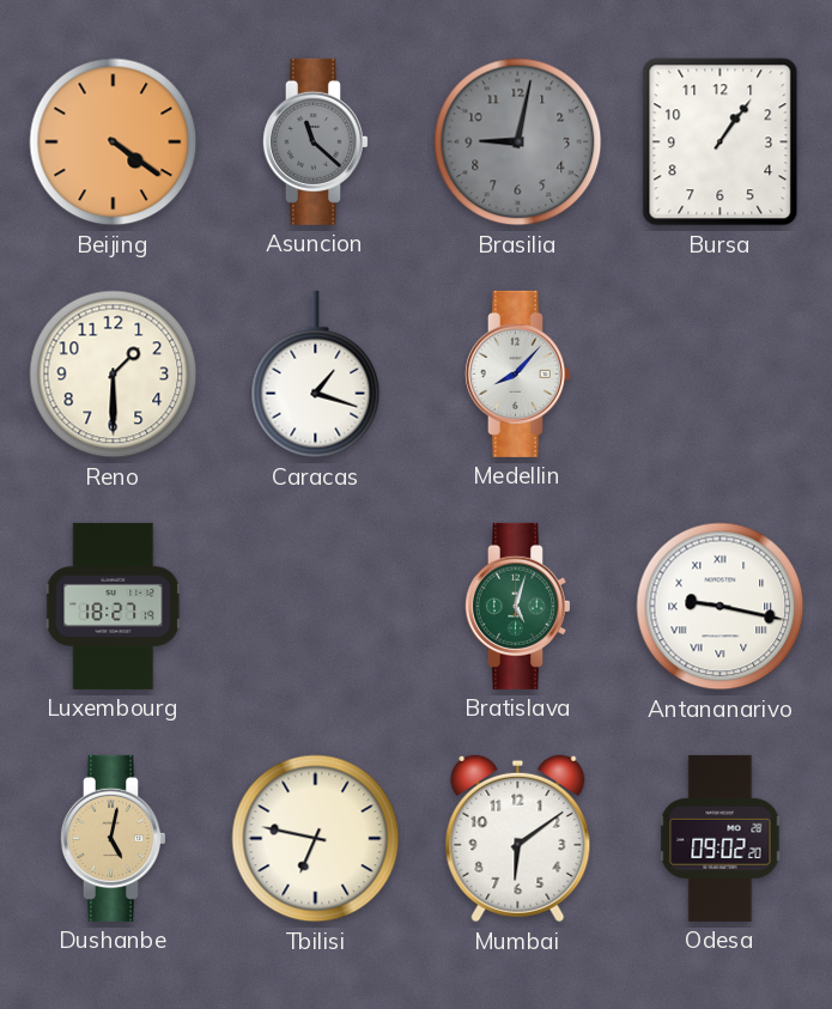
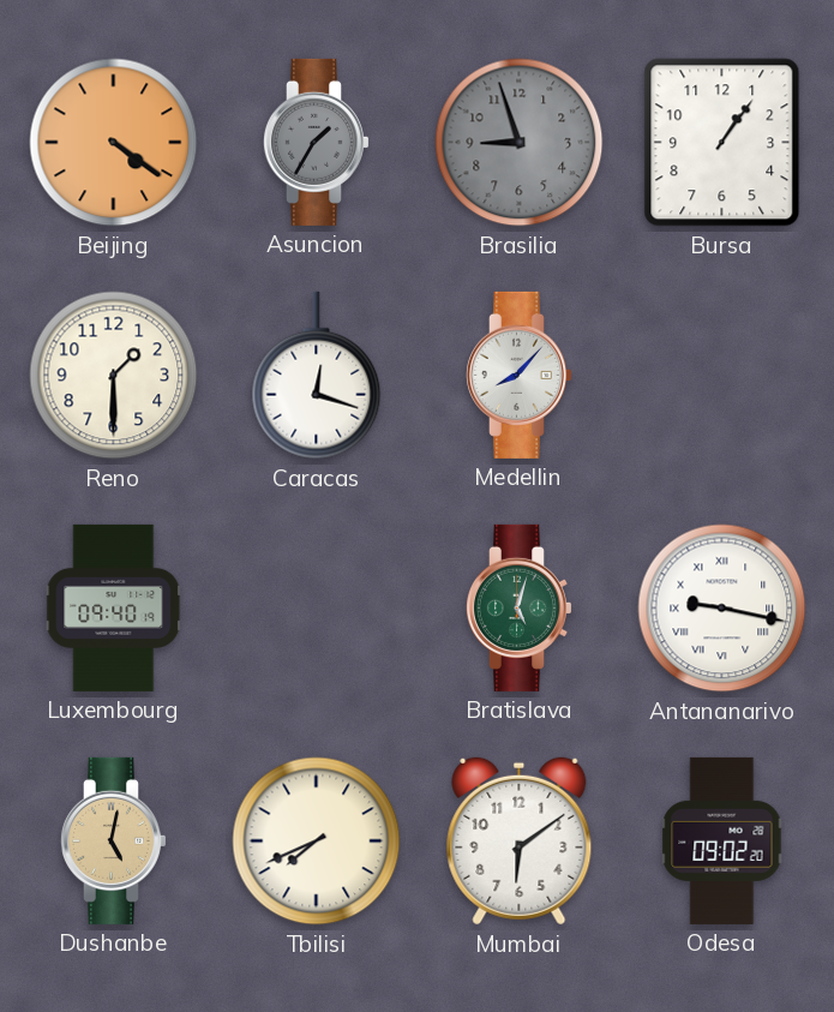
Asuncion: 11:22 -> 1:35
Brasilia: 9:02 -> 8:57
Caracas: 1:18 -> 12:18
Luxembourg: 18:27 -> 09:40
Tbilisi: 6:47 -> 7:41
